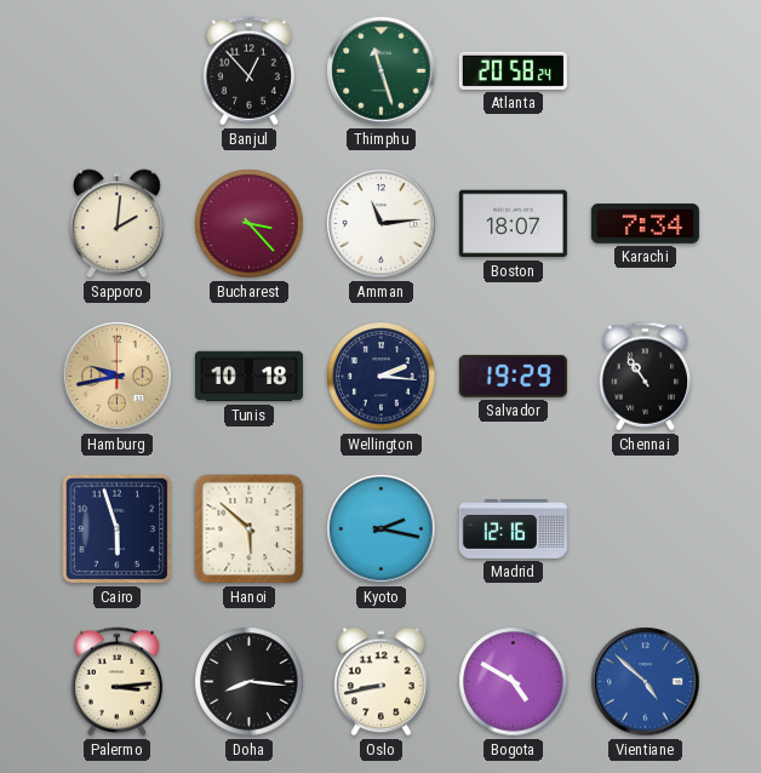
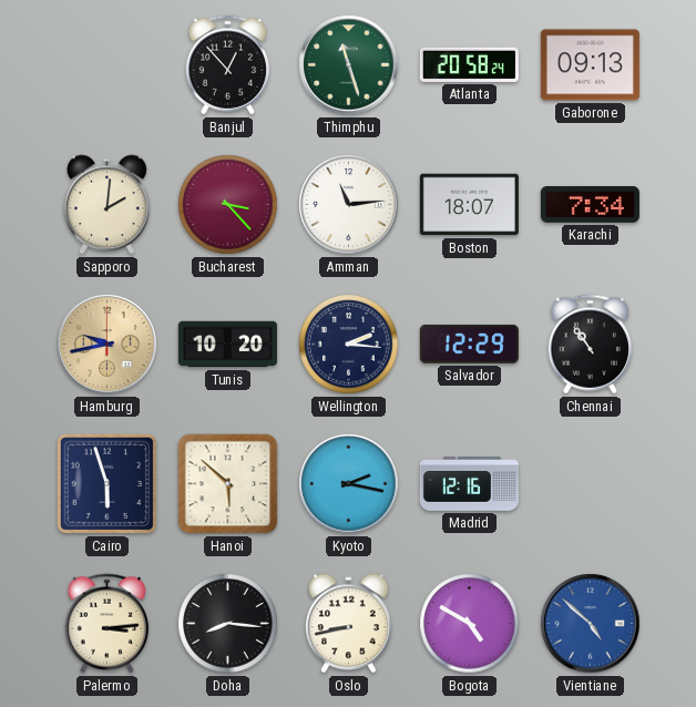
Gaborone: none -> 09:13
Tunis: 10:18 -> 10:20
Salvador: 19:29 -> 12:29
